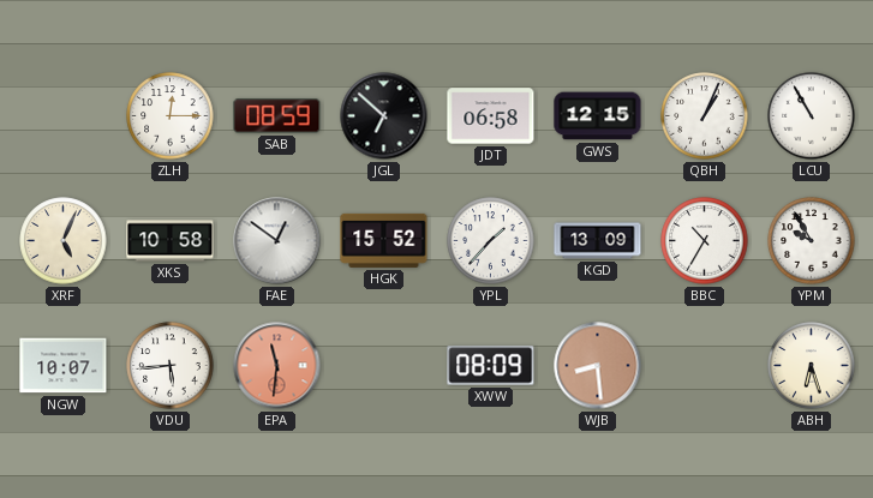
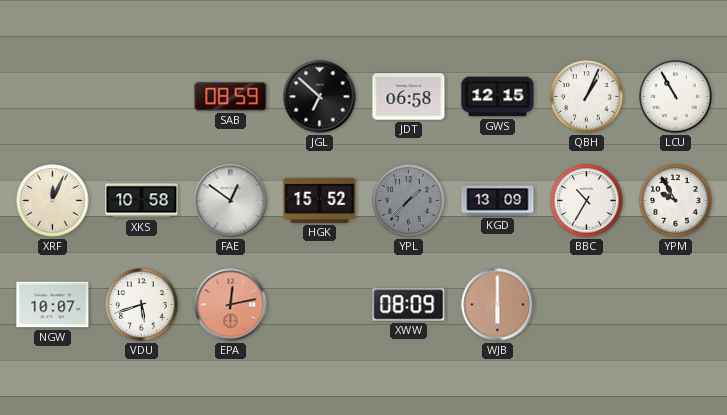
ZLH: 12:15 -> none
XRF: 5:04 -> 12:04
YPL dial: white -> grey
VDU: 5:44 -> 5:42
EPA: 11:31 -> 12:13
WJB: 8:29 -> 6:00
ABH: 6:27 -> none
